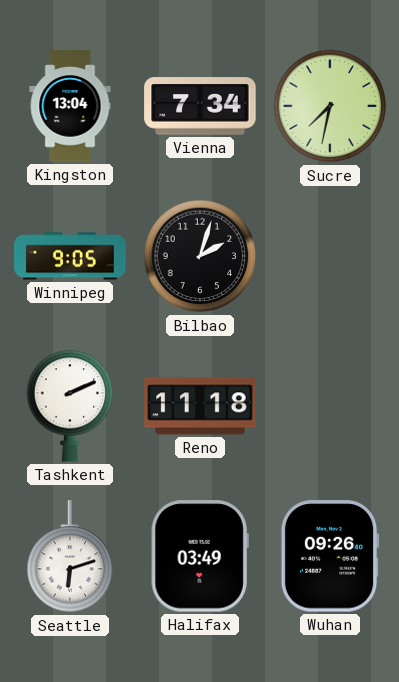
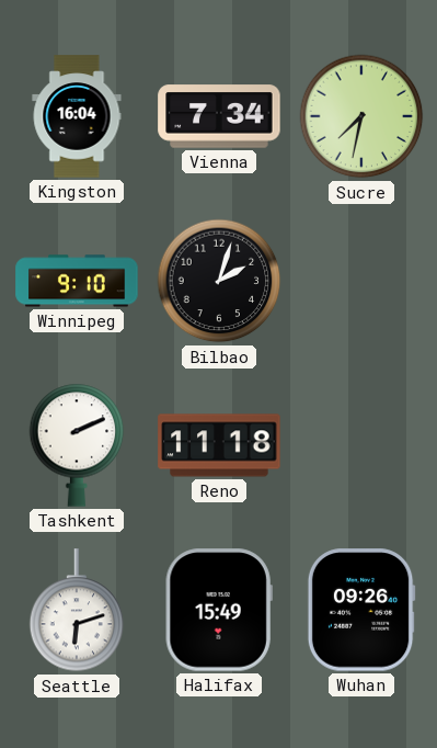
Kingston: 13:04 -> 16:04
Winnipeg: 9:05 -> 9:10
Halifax: 03:49 -> 15:49
